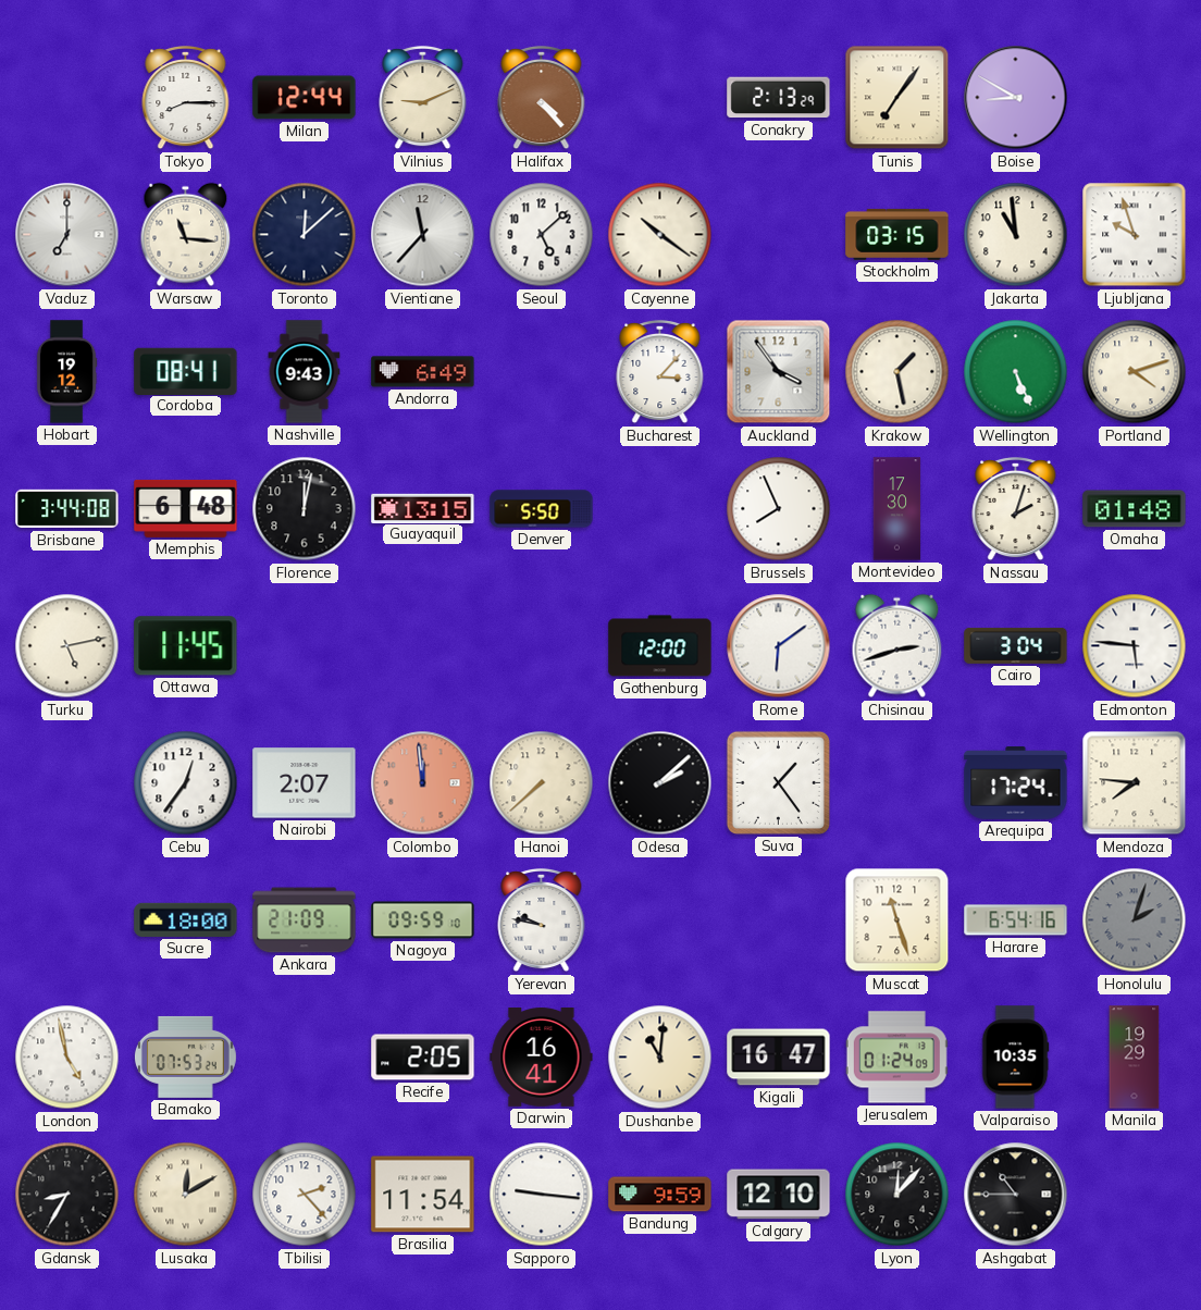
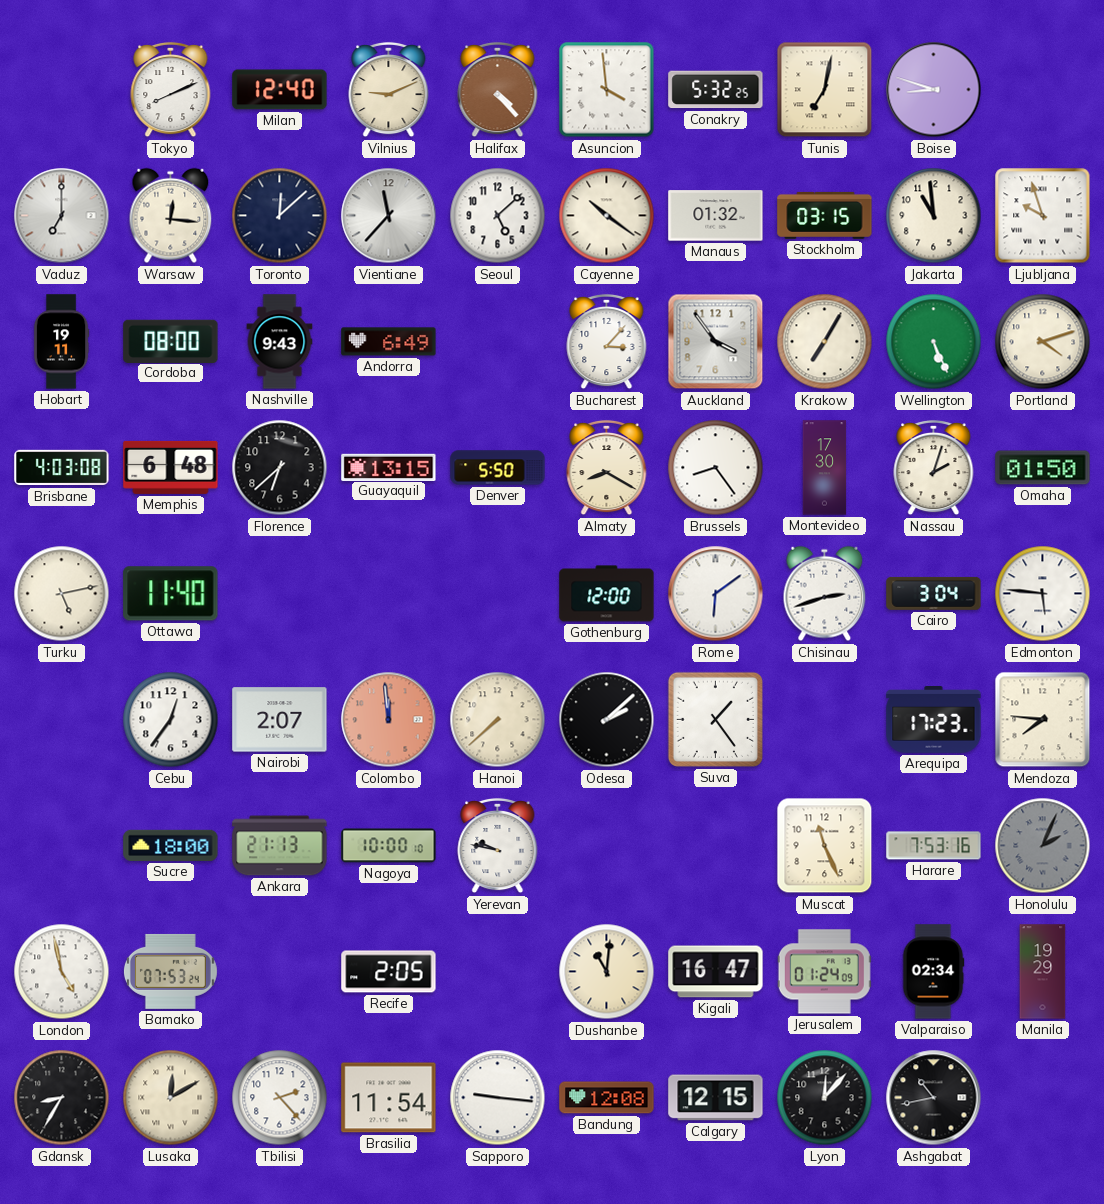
Tokyo: 8:15 -> 8:11
Milan: 12:44 -> 12:40
Asuncion: none -> 3:59
Conakry: 2:13 -> 5:32
Tunis: 7:06 -> 7:02
Boise: 8:50 -> 8:48
Warsaw: 11:16 -> 12:16
Manaus: none -> 01:32
Hobart: 19:12 -> 19:11
Cordoba: 08:41 -> 08:00
Krakow: 1:28 -> 7:05
Brisbane: 3:44 -> 4:03
Florence: 12:02 -> 6:38
Almaty: none -> 8:20
Brussels: 7:56 -> 8:24
Omaha: 01:48 -> 01:50
Ottawa: 11:45 -> 11:40
Arequipa: 17:24 -> 17:23
Ankara: 21:09 -> 21:13
Nagoya: 09:59 -> 10:00
Muscat: 11:27 -> 11:26
Harare: 6:54 -> 7:53
Honolulu: 2:03 -> 2:04
Darwin: 16:41 -> none
Valparaiso: 10:35 -> 02:34
Bandung: 9:59 -> 12:08
Calgary: 12:10 -> 12:15
Ashgabat: 10:45 -> 10:43
